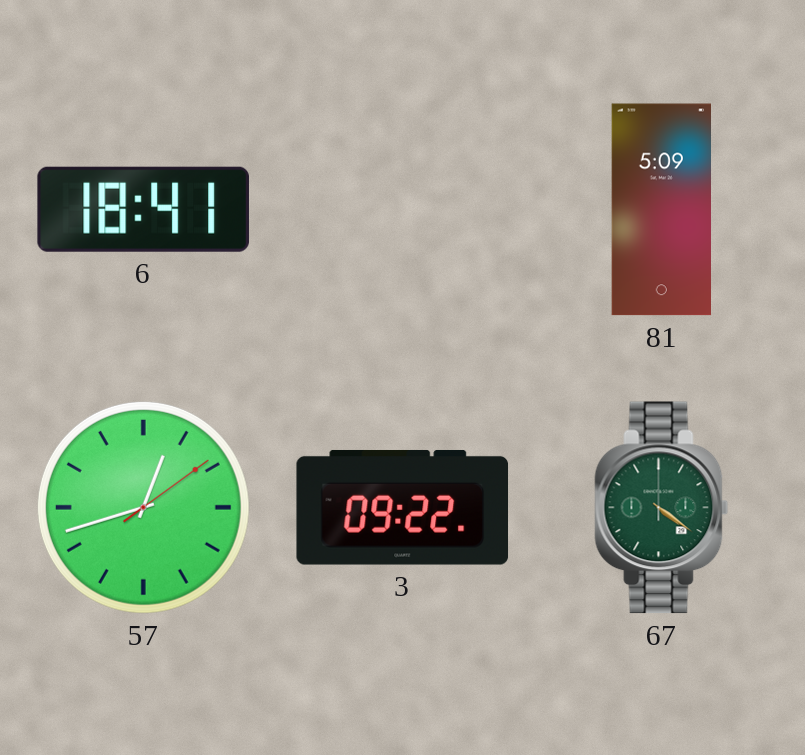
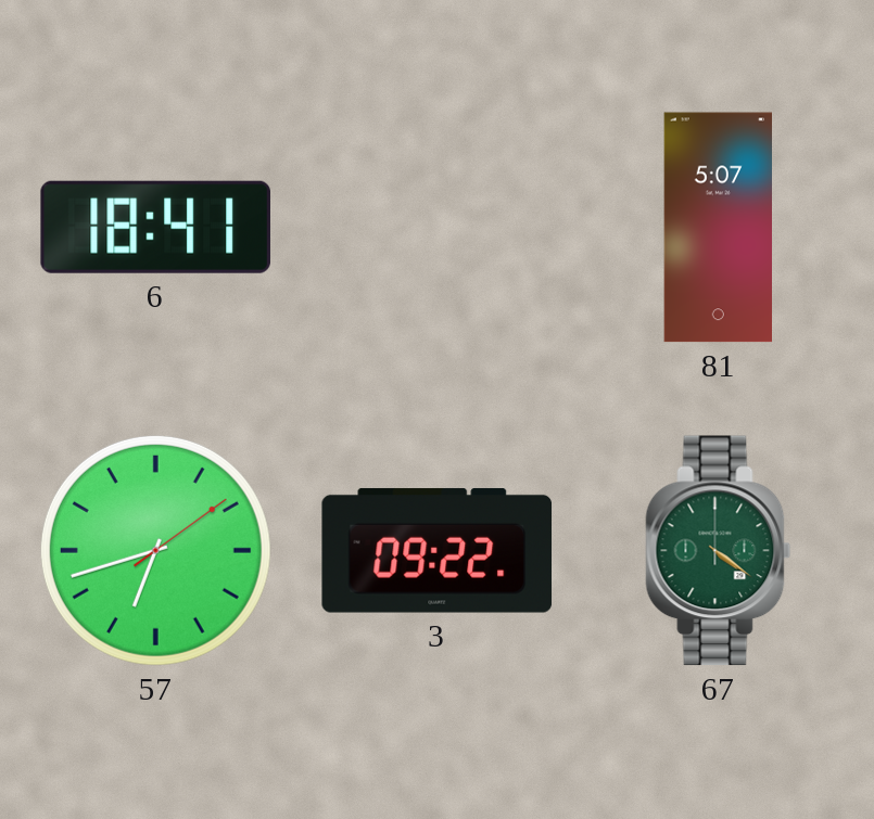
81: 5:09 -> 5:07
57: 12:42 -> 6:42
